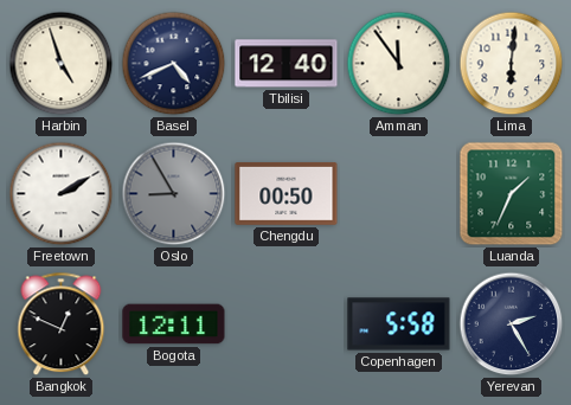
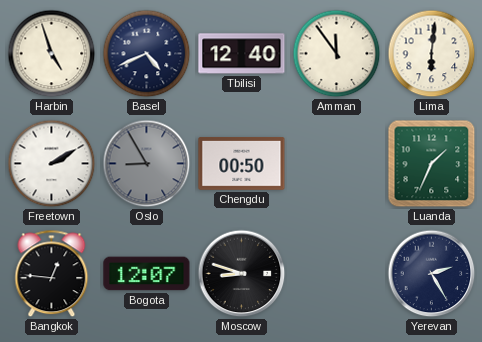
Bangkok: 12:49 -> 12:46
Bogota: 12:11 -> 12:07
Moscow: none -> 8:48
Copenhagen: 5:58 -> none
